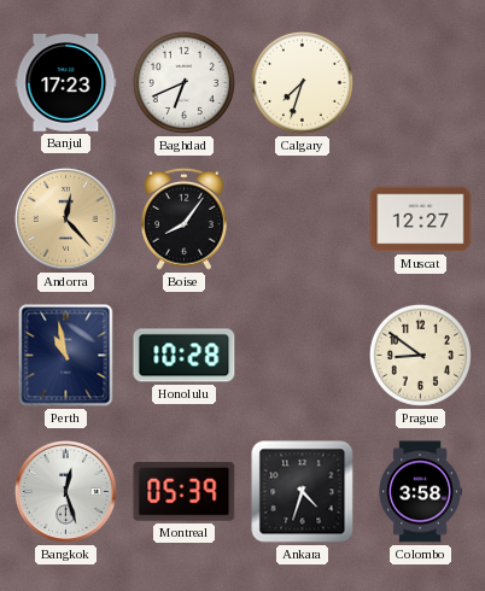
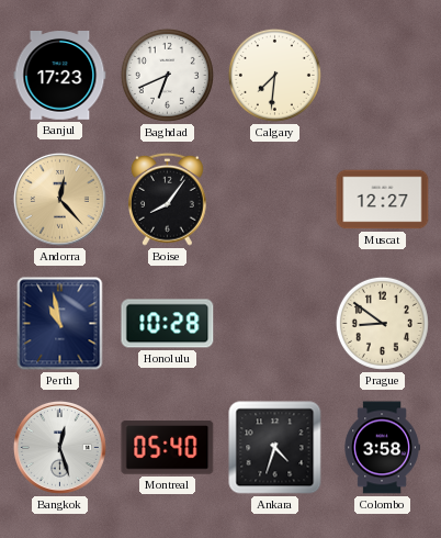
Calgary: 7:33 -> 7:31
Montreal: 05:39 -> 05:40
